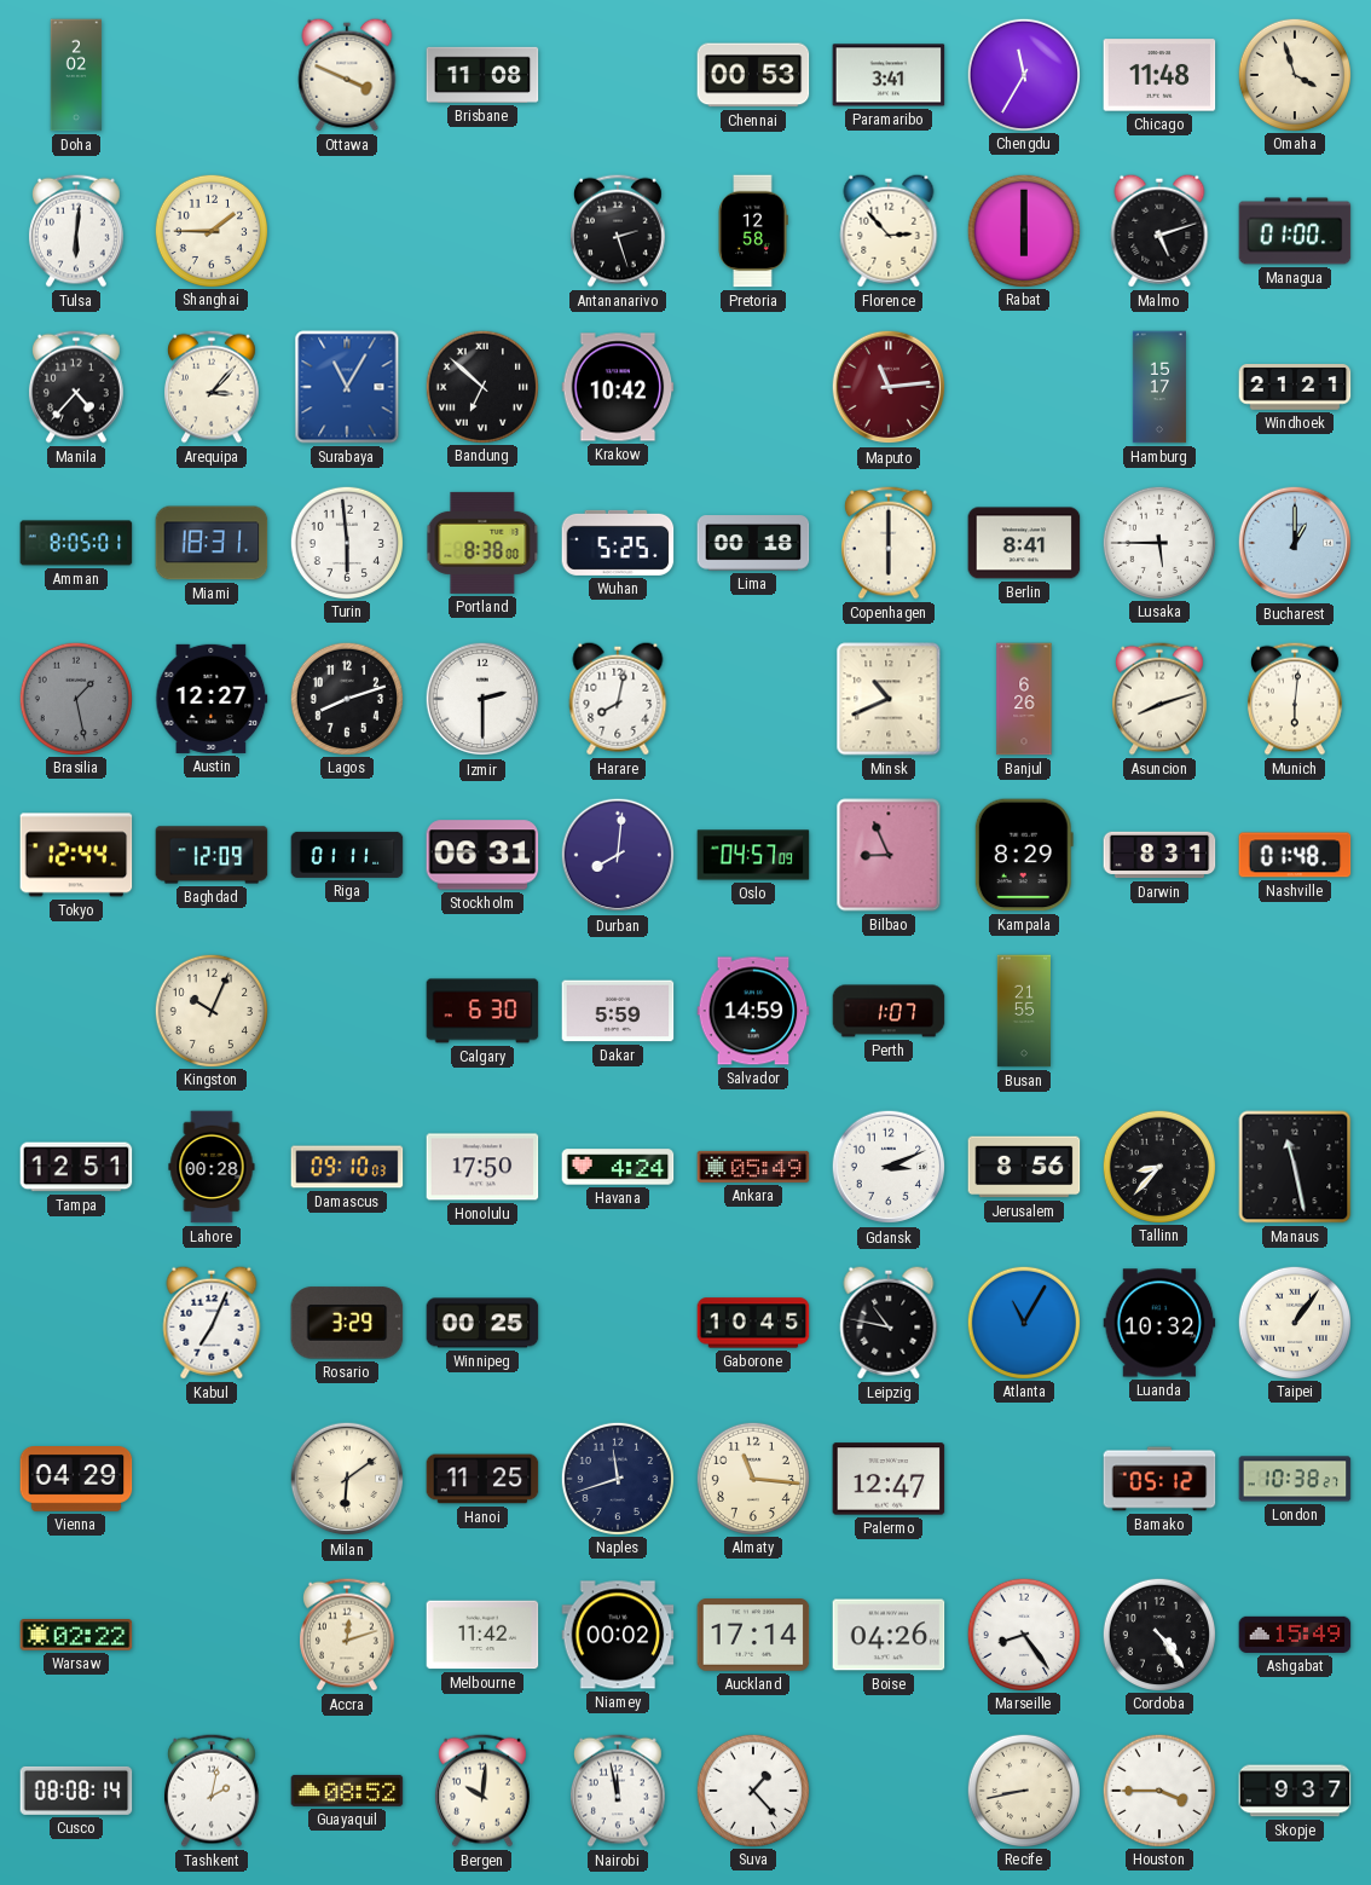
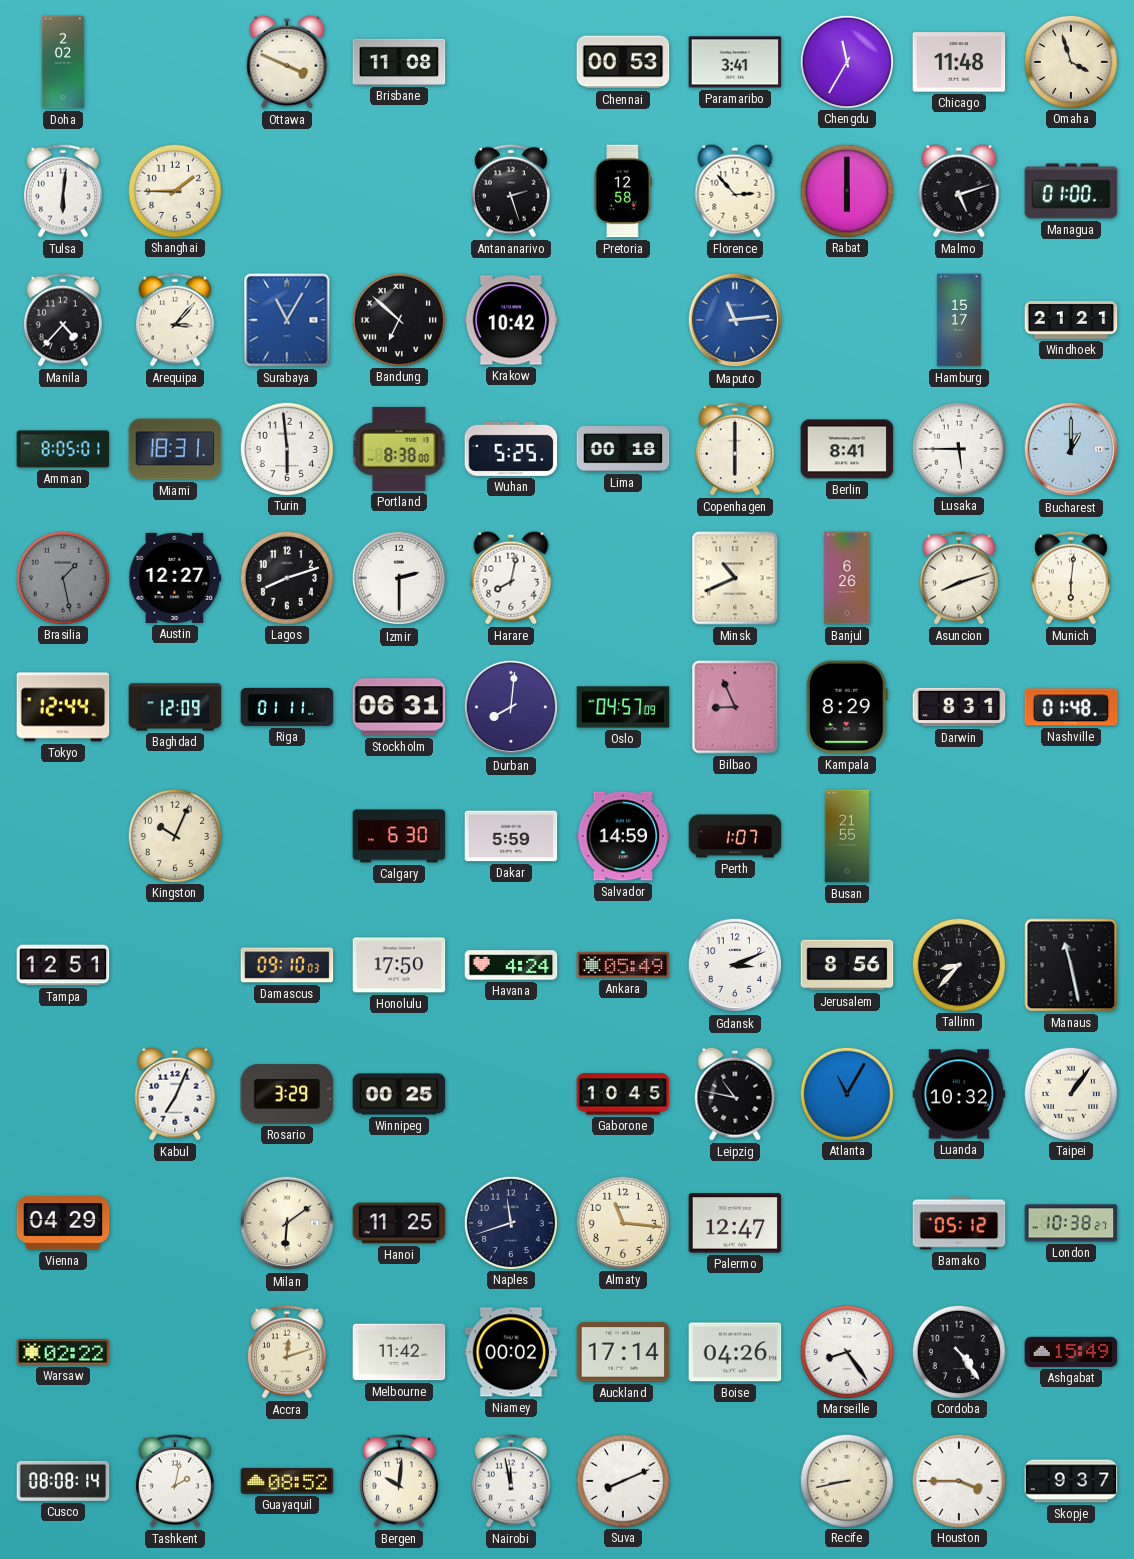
Maputo dial: burgundy -> blue
Lahore: 00:28 -> none
Suva: 1:23 -> 8:11
